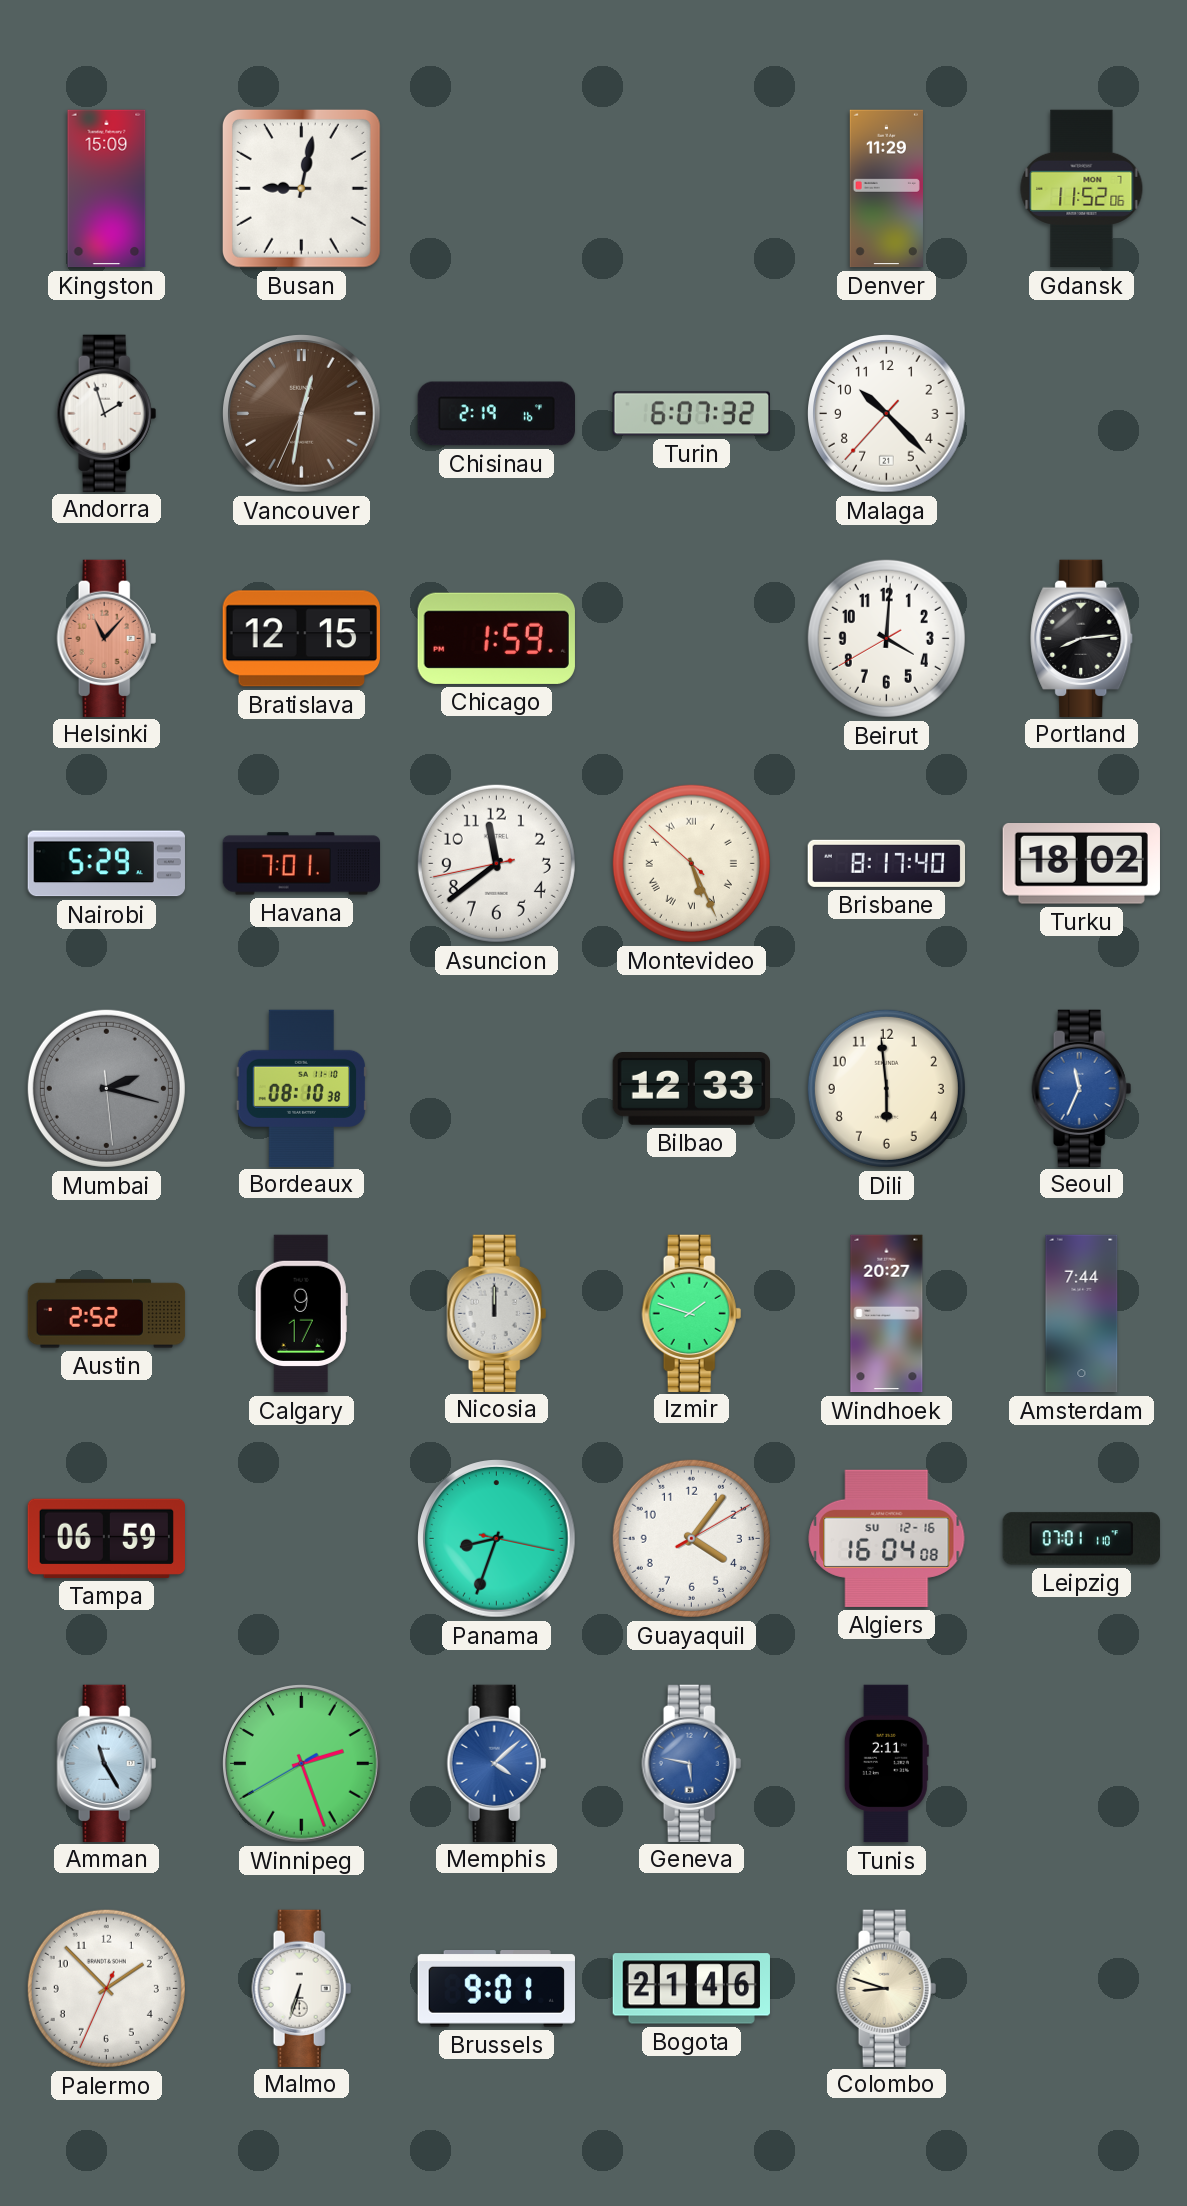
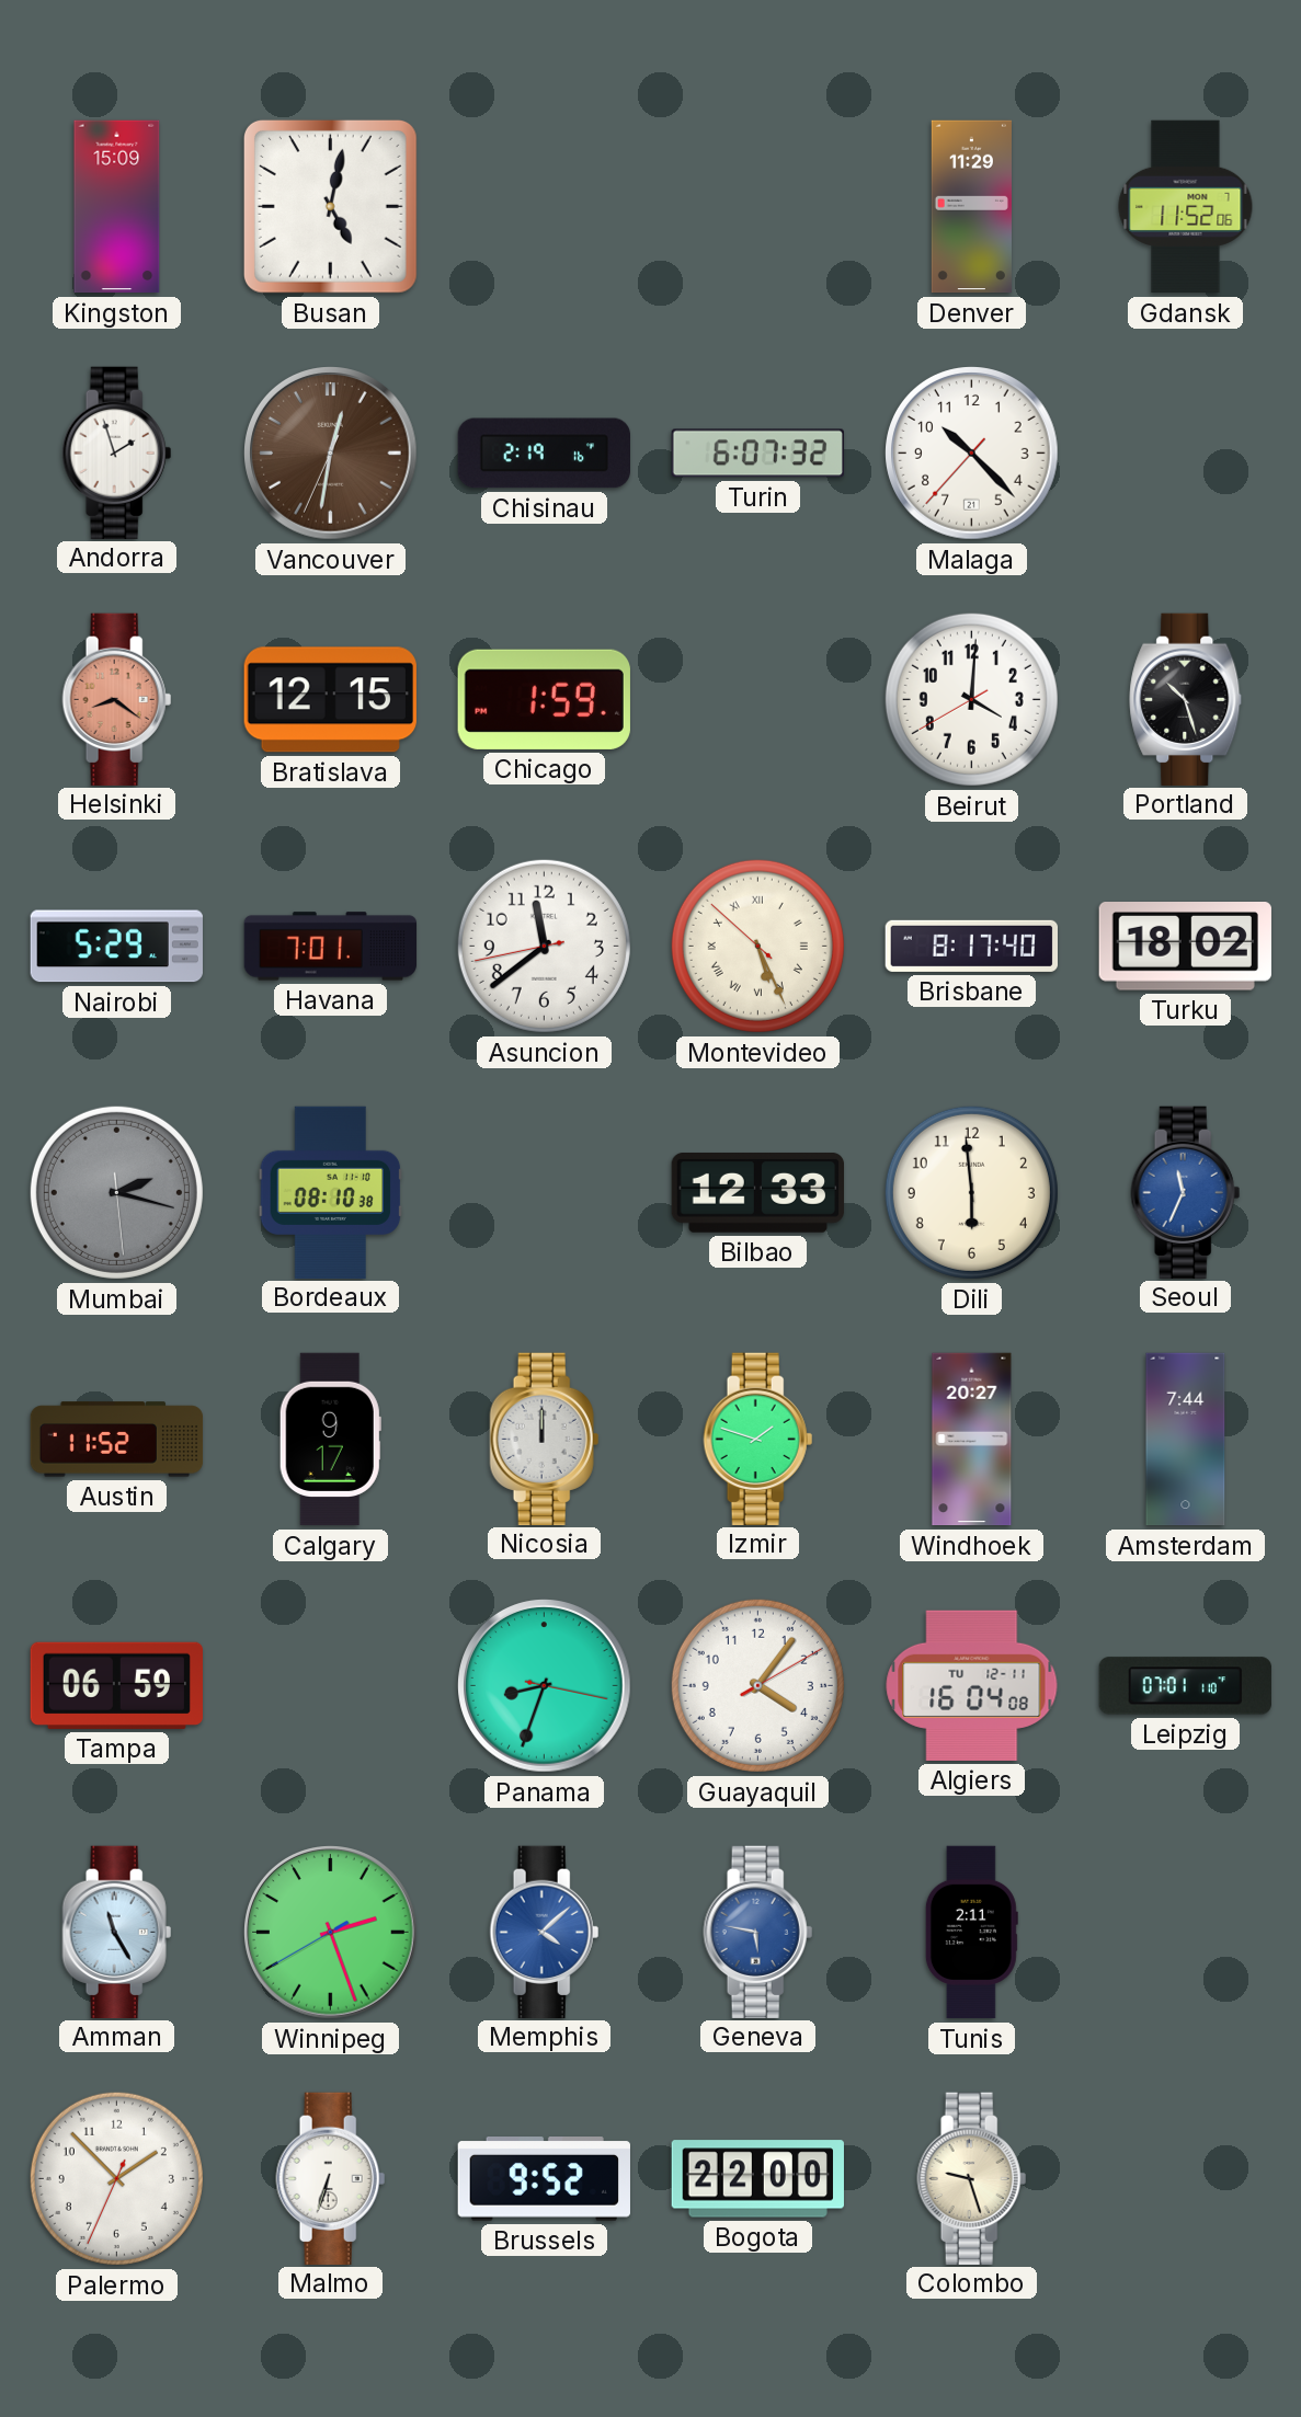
Busan: 9:02 -> 5:02
Helsinki: 11:07 -> 8:21
Portland: 8:14 -> 10:27
Austin: 2:52 -> 11:52
Algiers date: SU 12-16 -> TU 12-11
Brussels: 9:01 -> 9:52
Bogota: 21:46 -> 22:00
Colombo: 8:48 -> 9:27
